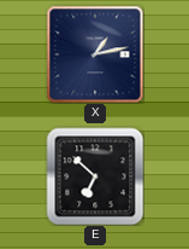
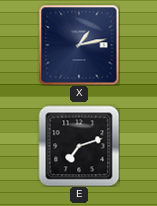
E: 6:52 -> 7:12
